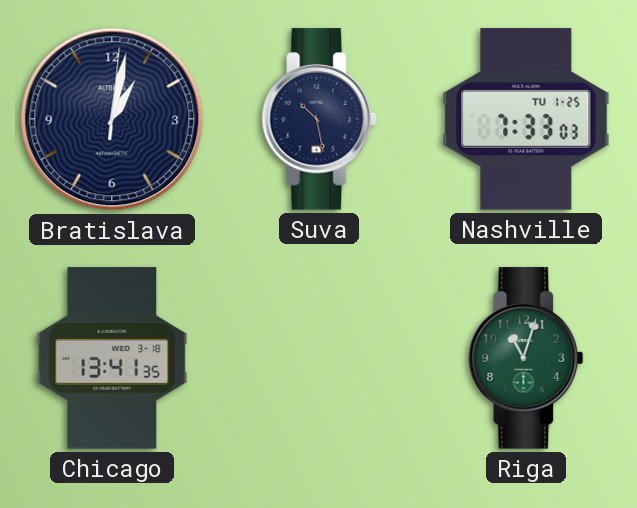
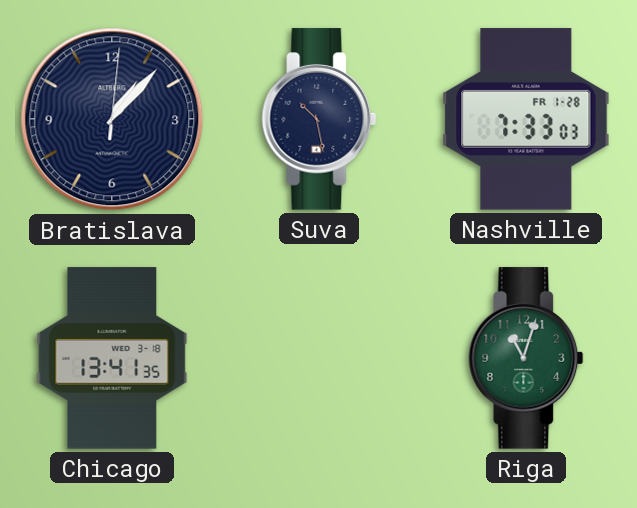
Bratislava: 1:02 -> 1:07
Nashville date: TU 1-25 -> FR 1-28
